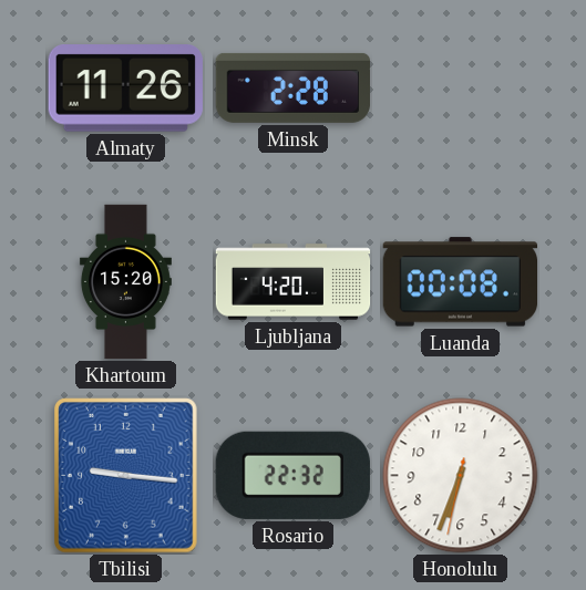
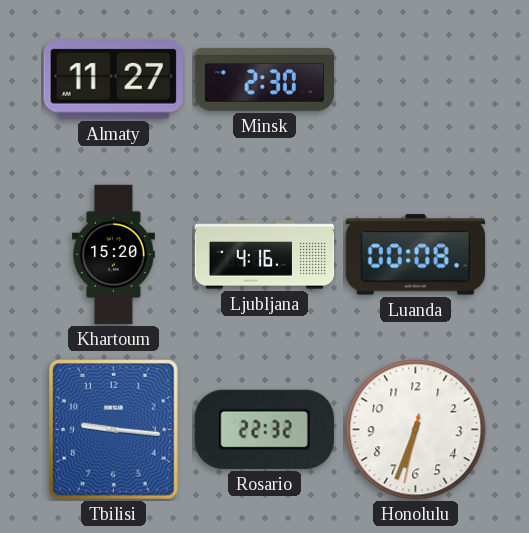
Almaty: 11:26 -> 11:27
Minsk: 2:28 -> 2:30
Ljubljana: 4:20 -> 4:16
